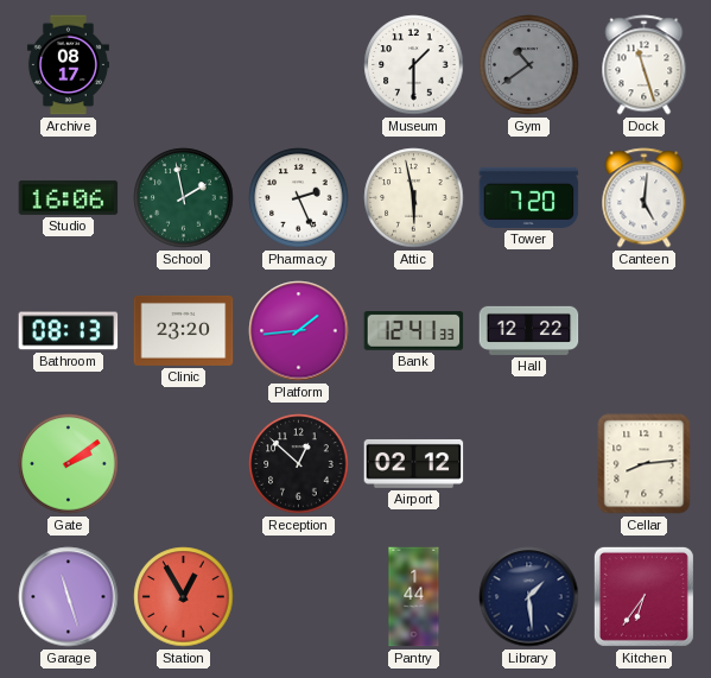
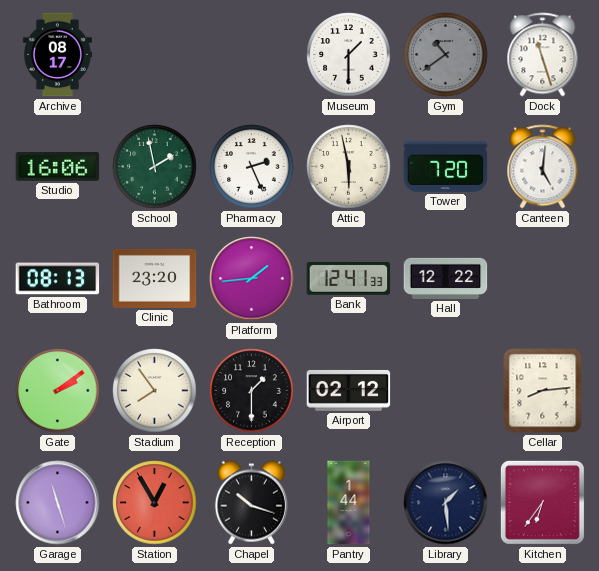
Stadium: none -> 7:54
Reception: 12:52 -> 1:30
Chapel: none -> 10:18
